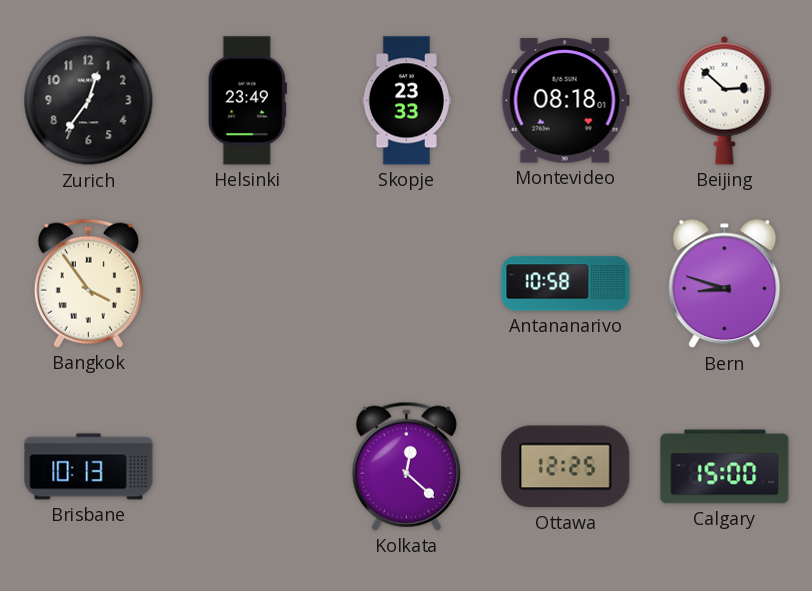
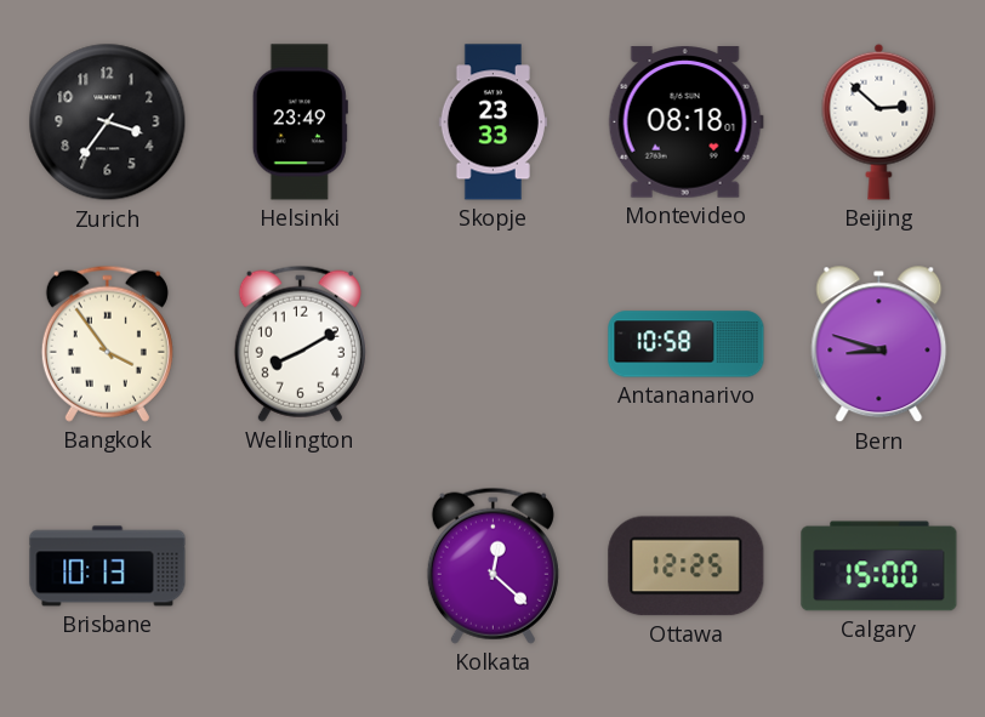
Zurich: 12:36 -> 3:36
Wellington: none -> 8:10
